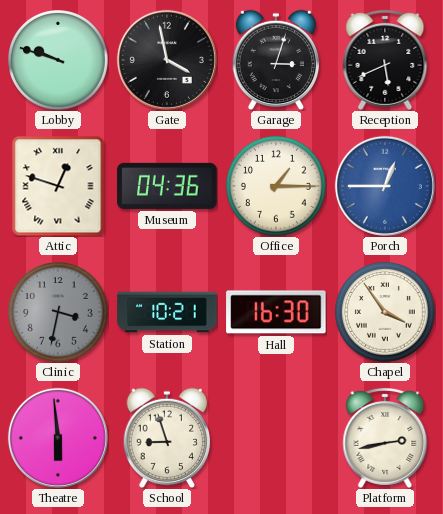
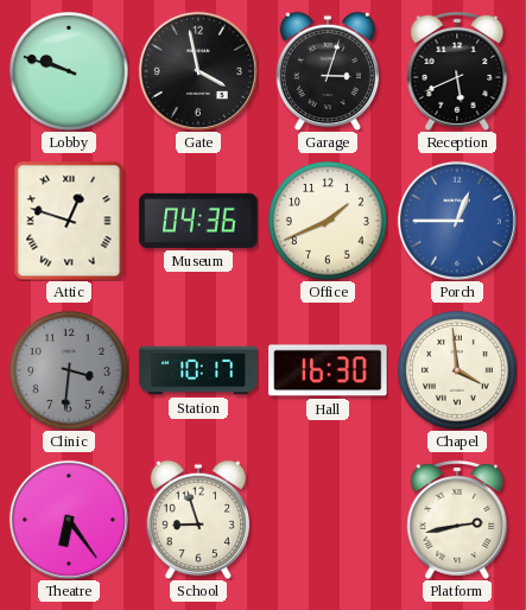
Office: 1:15 -> 1:41
Clinic: 3:32 -> 3:31
Station: 10:21 -> 10:17
Chapel: 3:54 -> 3:59
Theatre: 5:59 -> 6:24
